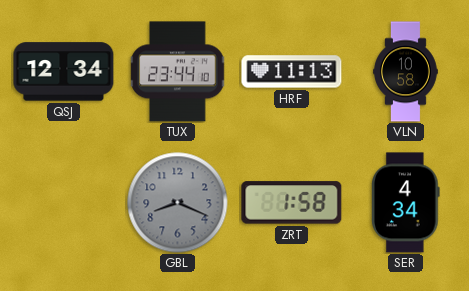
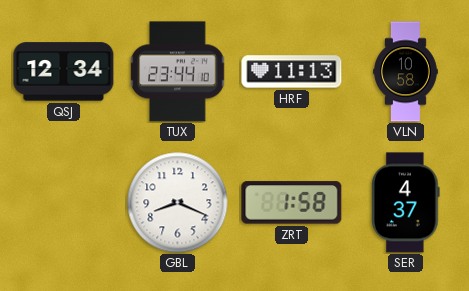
GBL dial: grey -> white
SER: 4:34 -> 4:37
